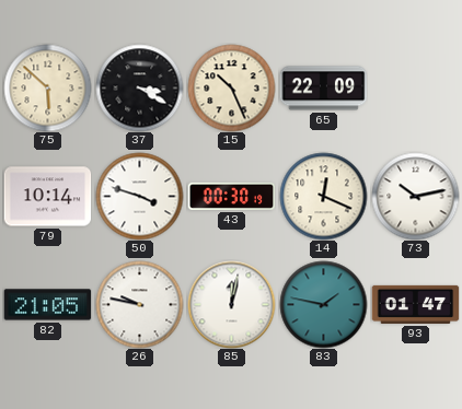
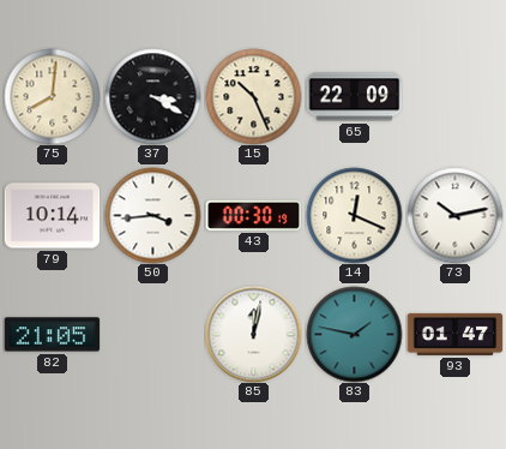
75: 5:52 -> 8:01
50: 3:48 -> 3:44
26: 9:47 -> none
